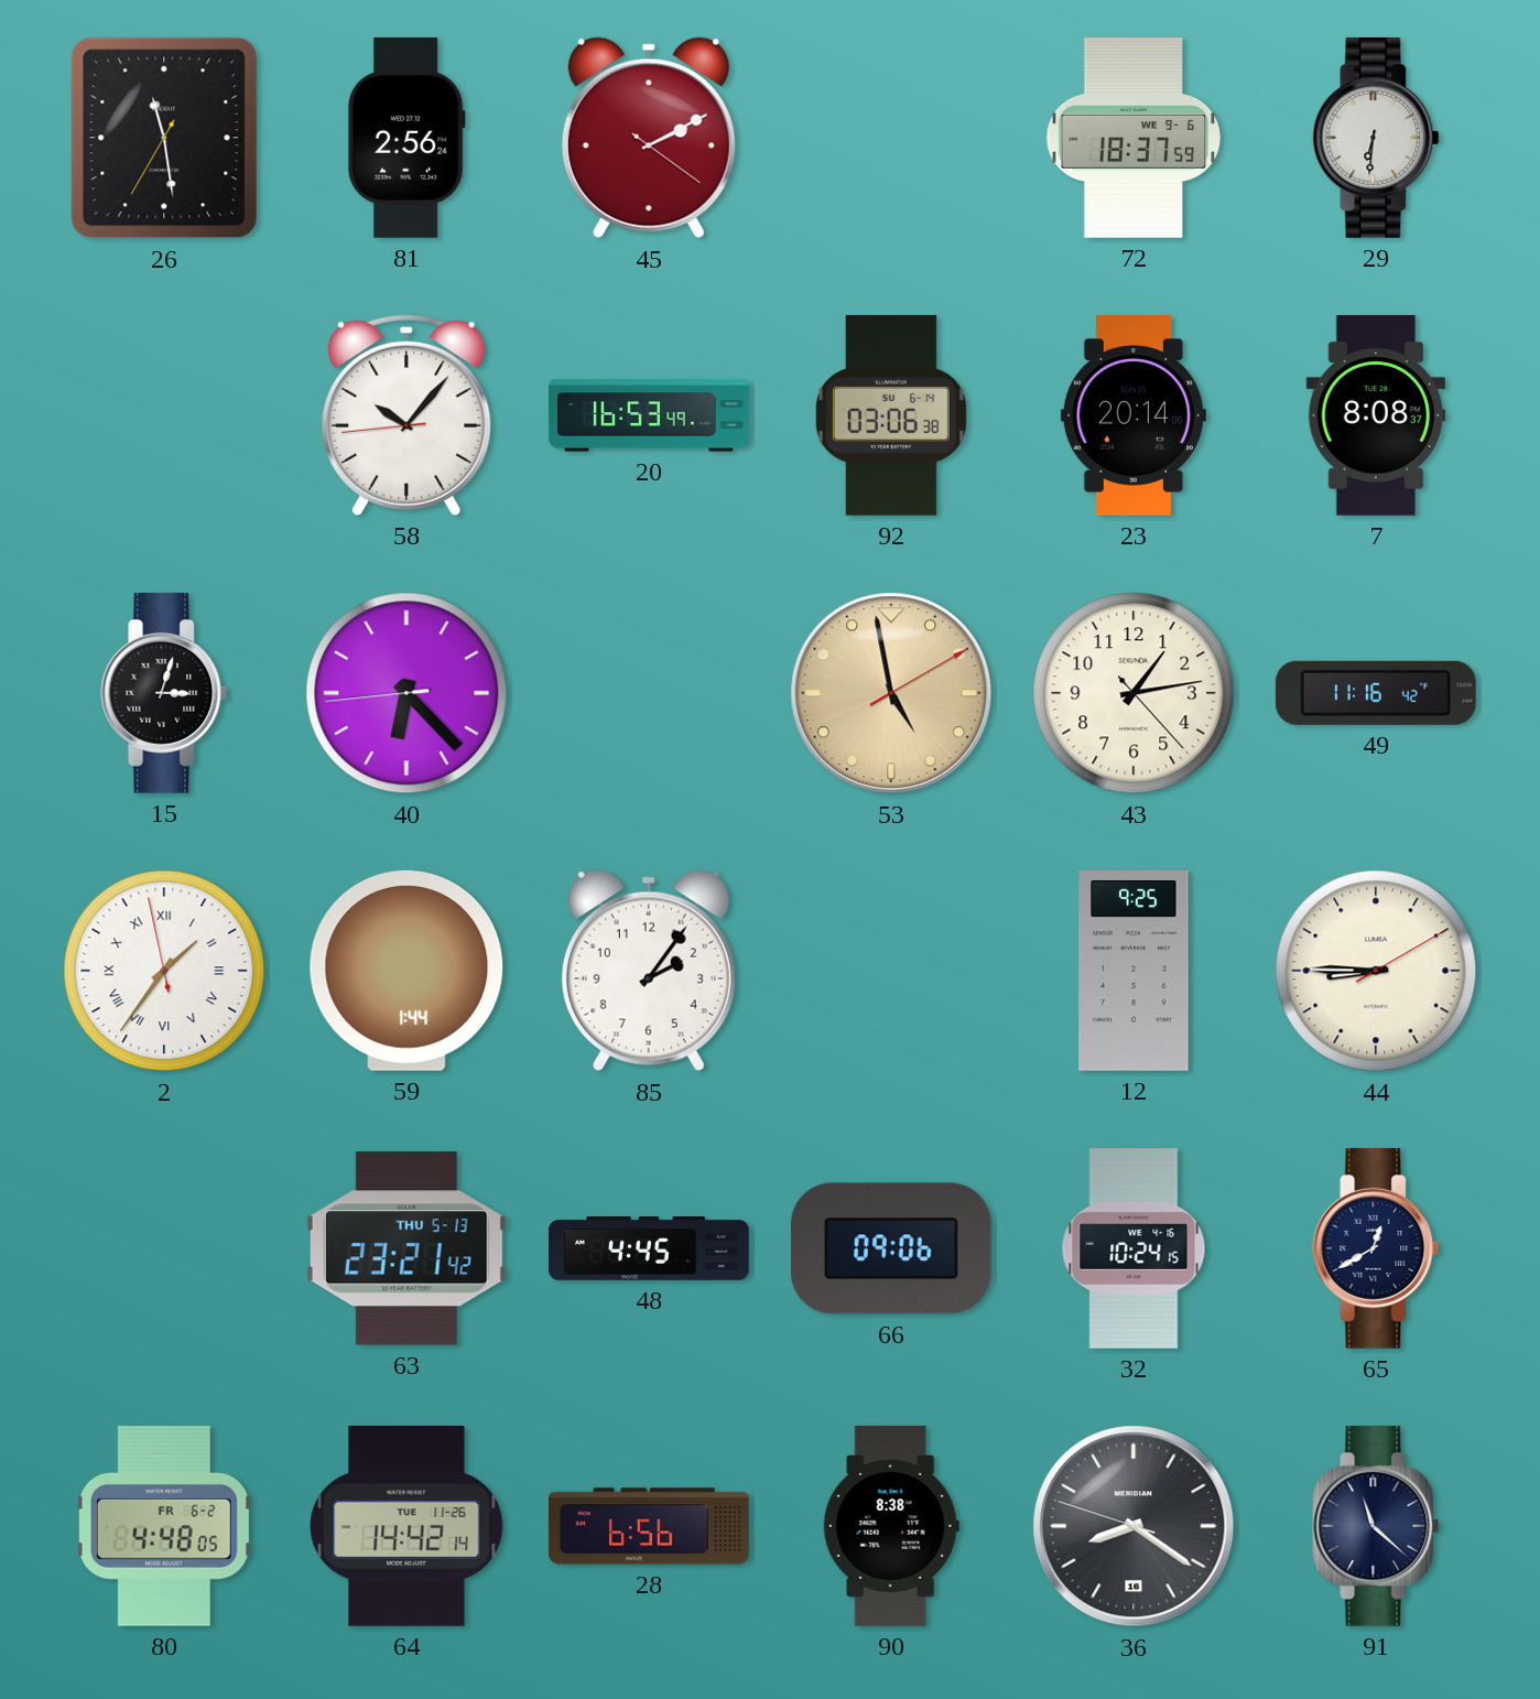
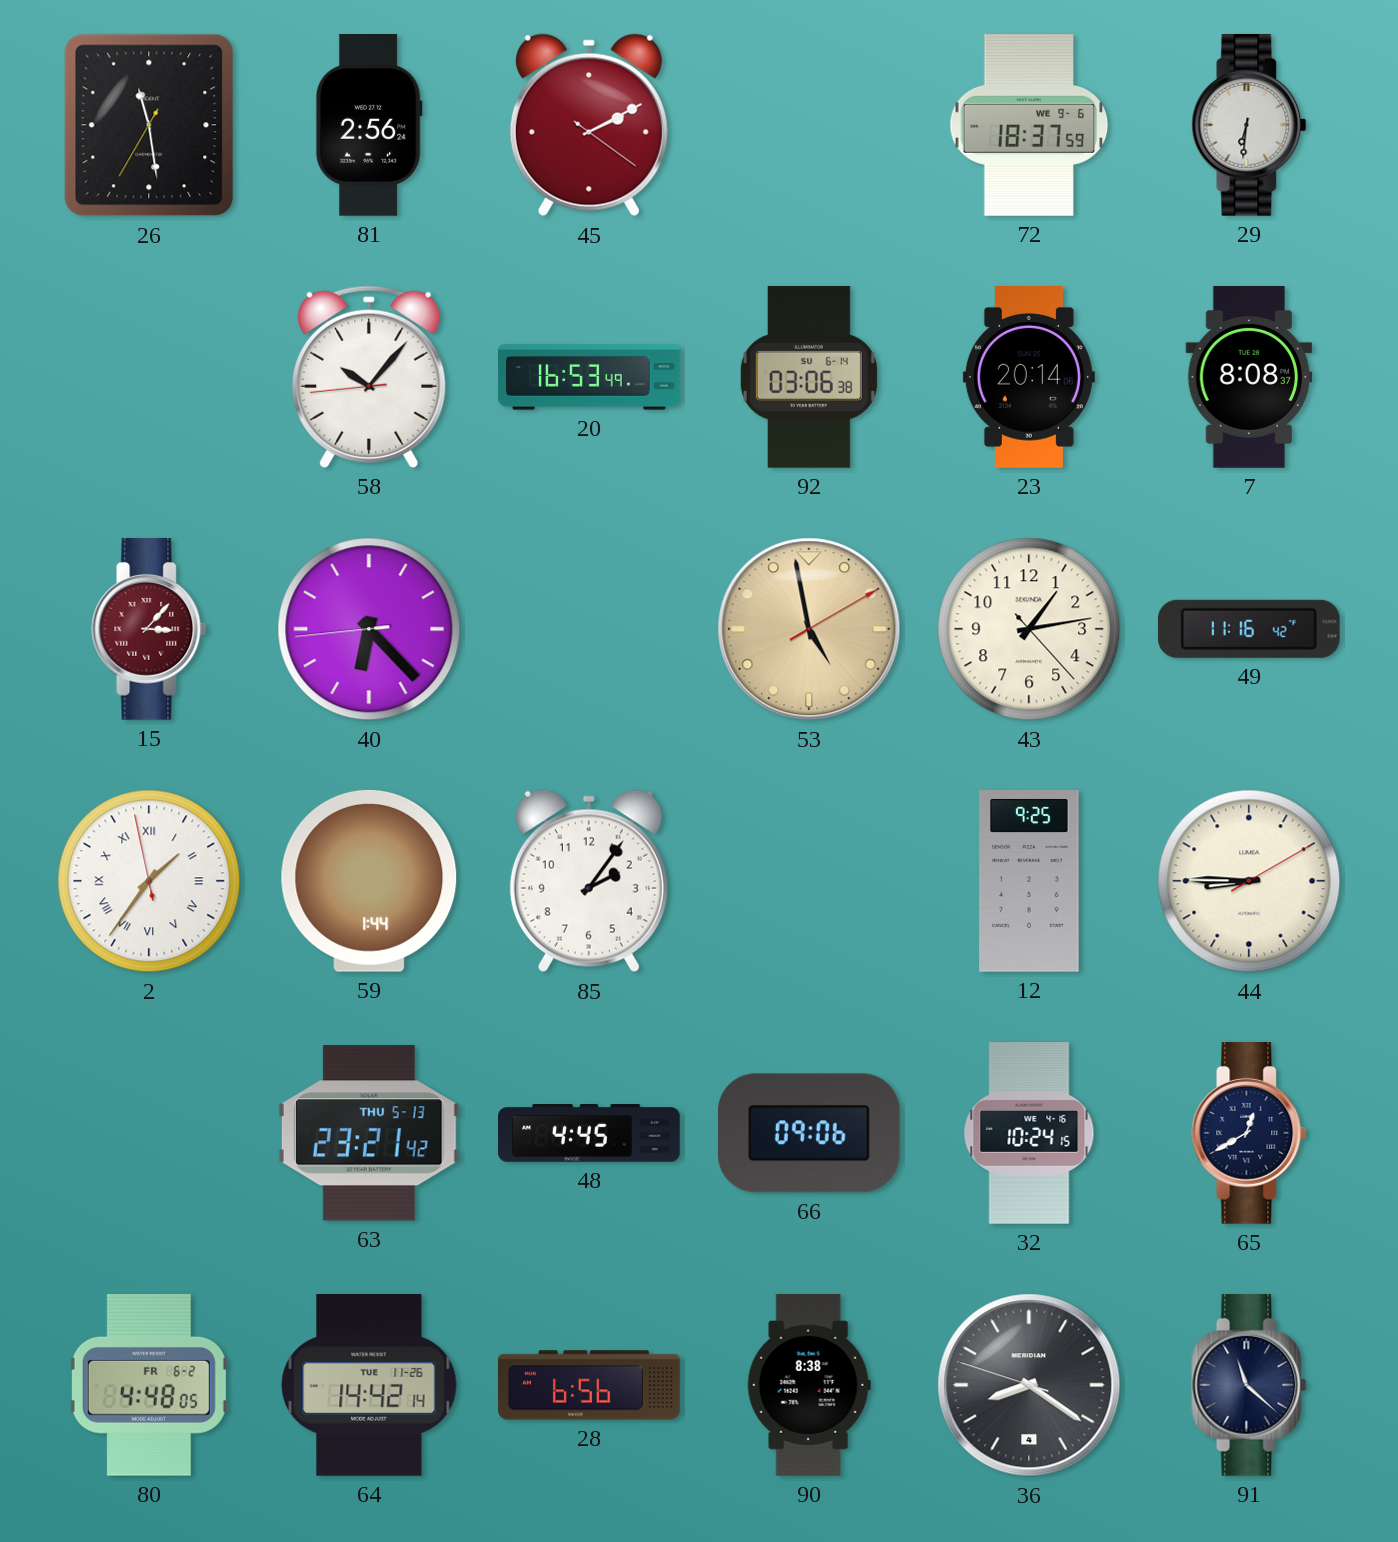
15: 3:03 -> 3:07
15 dial: black -> burgundy
36 date: 16 -> 4
